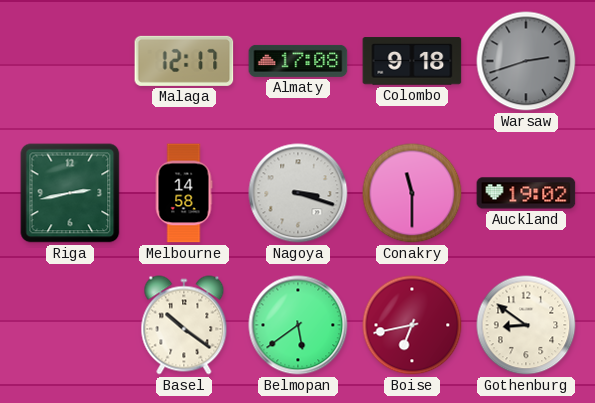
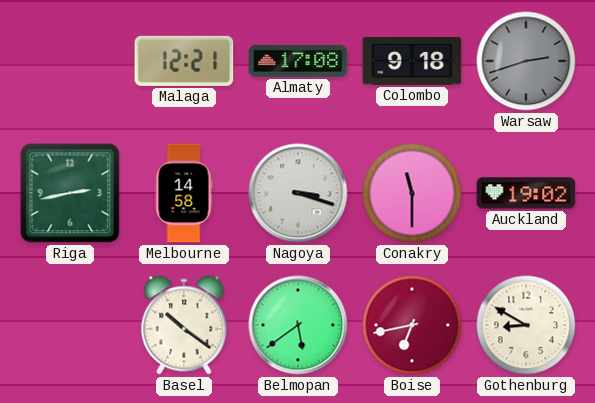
Malaga: 12:17 -> 12:21
Gothenburg: 8:51 -> 8:50
